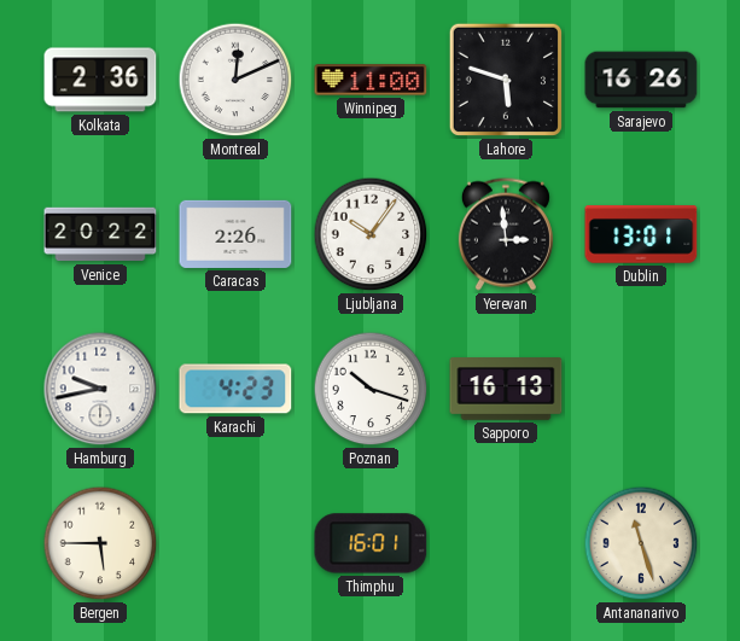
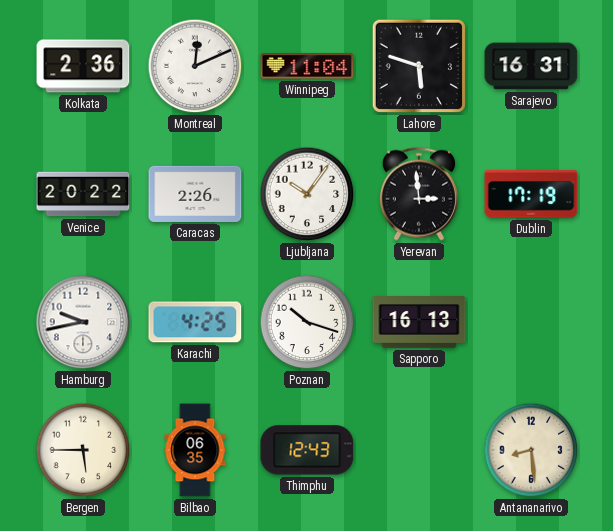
Winnipeg: 11:00 -> 11:04
Sarajevo: 16:26 -> 16:31
Dublin: 13:01 -> 17:19
Karachi: 4:23 -> 4:25
Bilbao: none -> 06:35
Thimphu: 16:01 -> 12:43
Antananarivo: 11:27 -> 8:29
